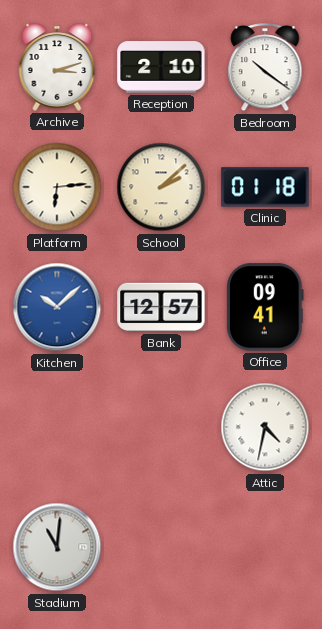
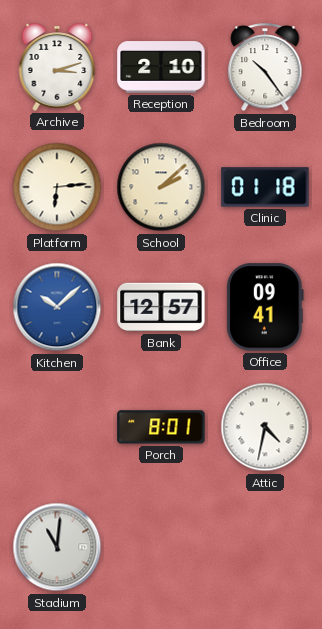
Bedroom: 10:21 -> 10:24
Porch: none -> 8:01
